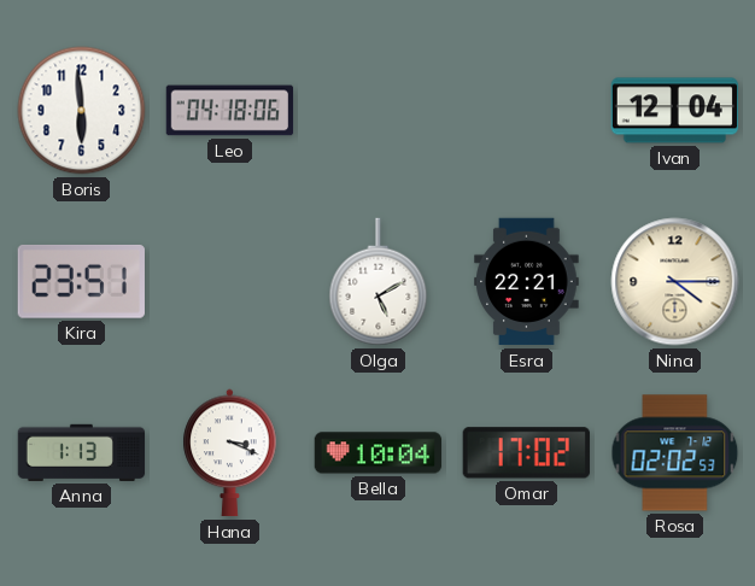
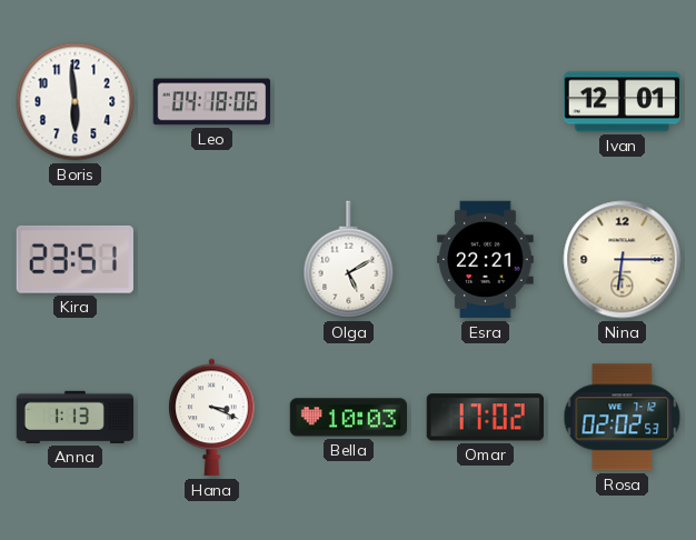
Ivan: 12:04 -> 12:01
Nina: 4:15 -> 6:15
Bella: 10:04 -> 10:03
